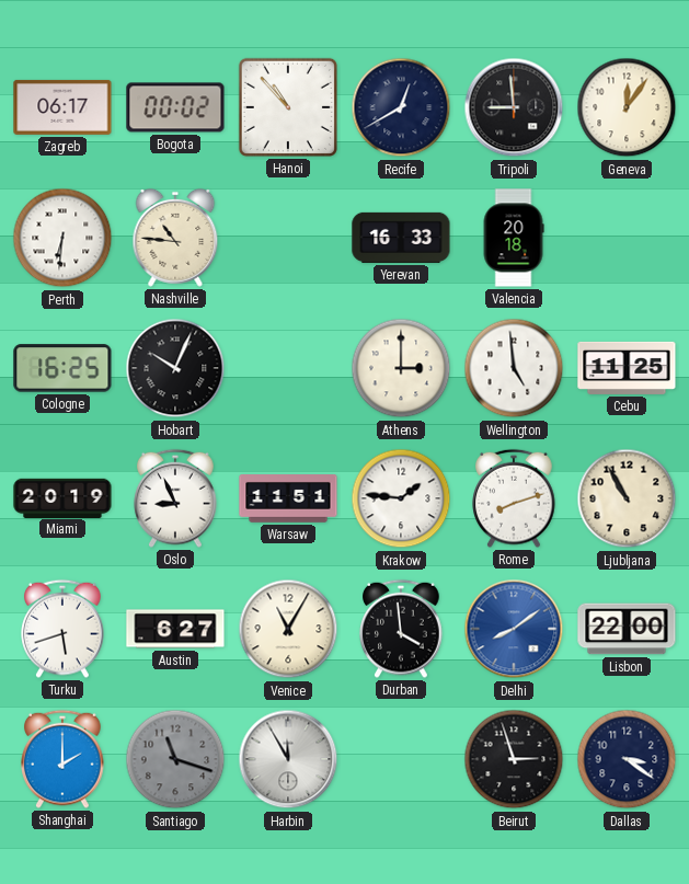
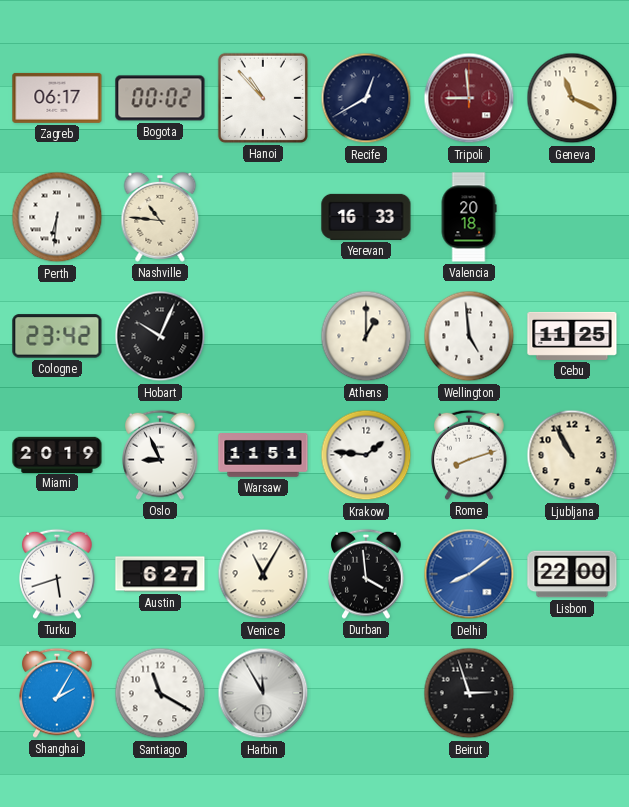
Tripoli dial: black -> burgundy
Geneva: 12:06 -> 11:19
Cologne: 16:25 -> 23:42
Athens: 3:00 -> 1:00
Shanghai: 2:00 -> 2:05
Santiago: 11:18 -> 11:20
Santiago dial: grey -> white
Dallas: 3:21 -> none
